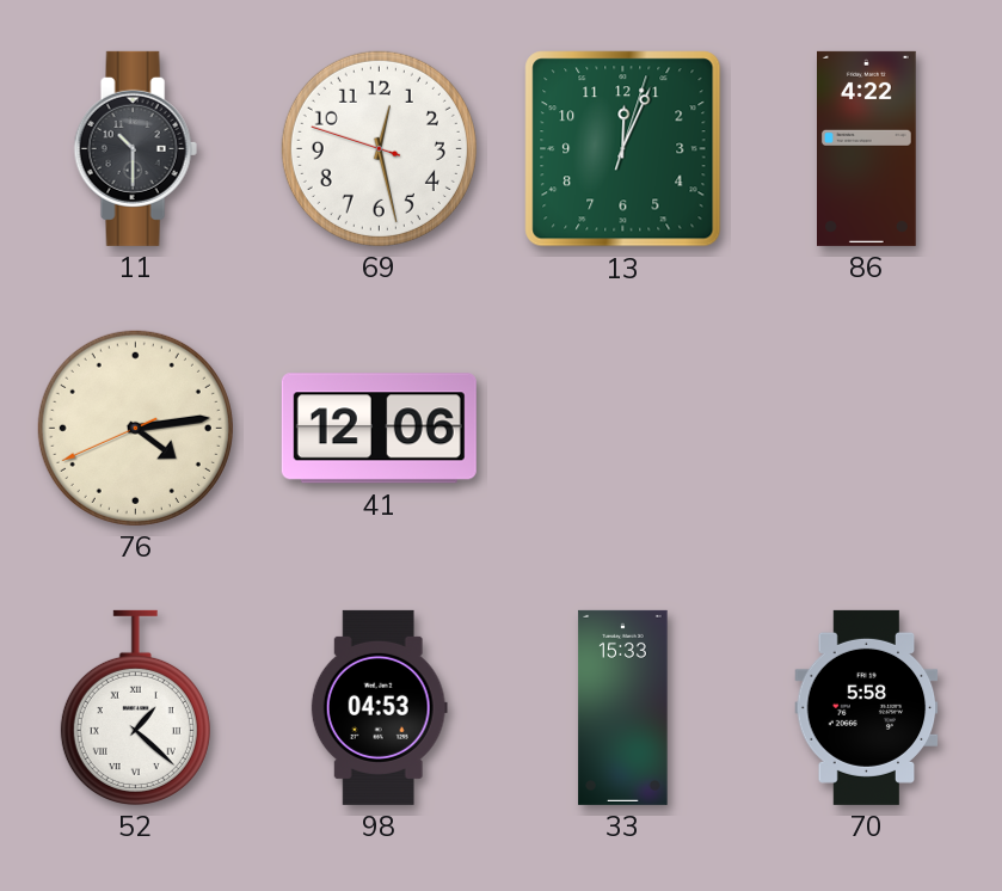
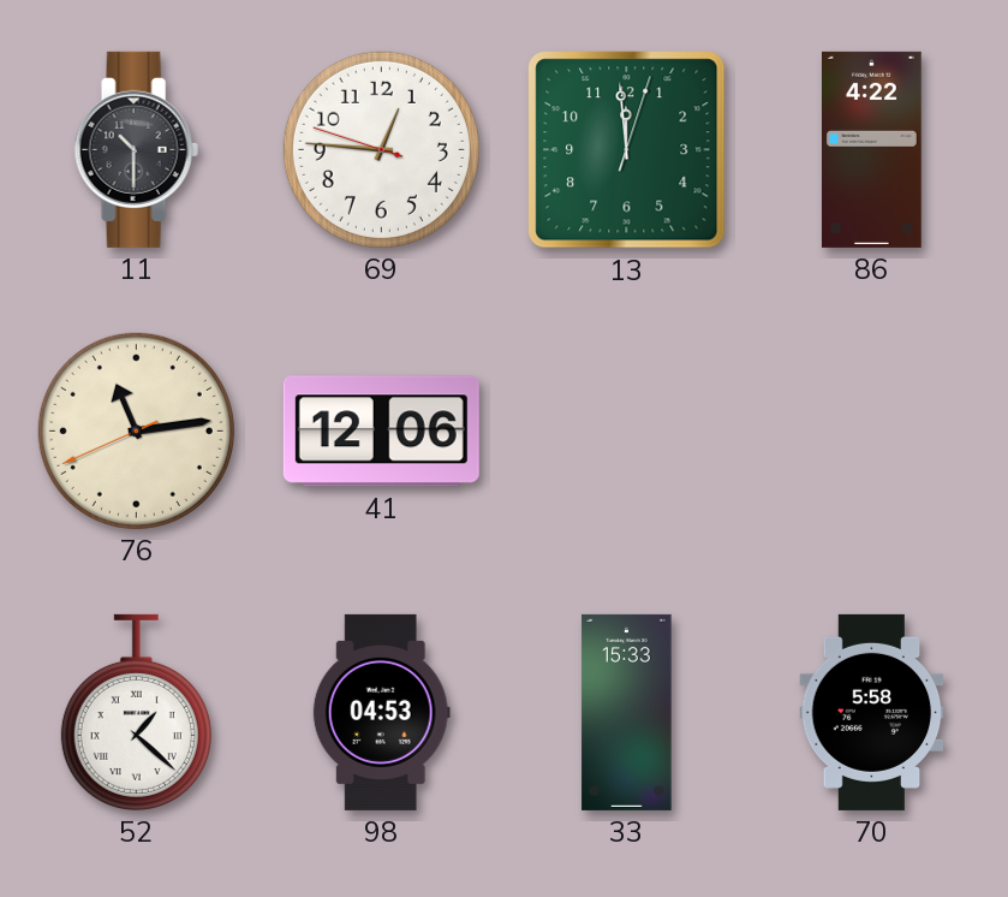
69: 12:27 -> 12:45
13: 12:04 -> 11:59
76: 4:13 -> 11:13
